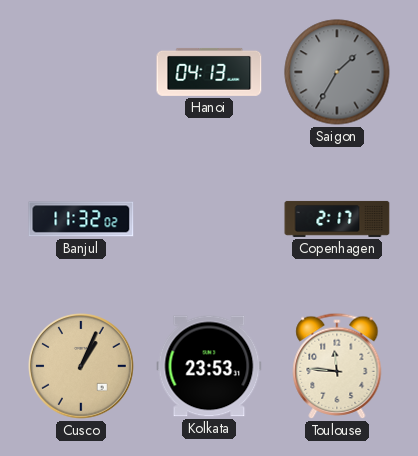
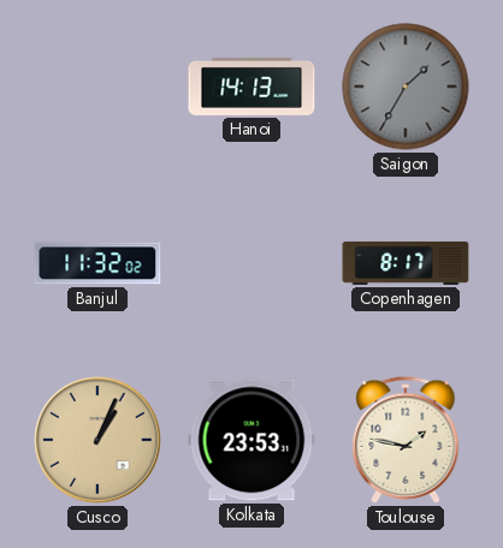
Hanoi: 04:13 -> 14:13
Copenhagen: 2:17 -> 8:17
Toulouse: 11:46 -> 1:47
